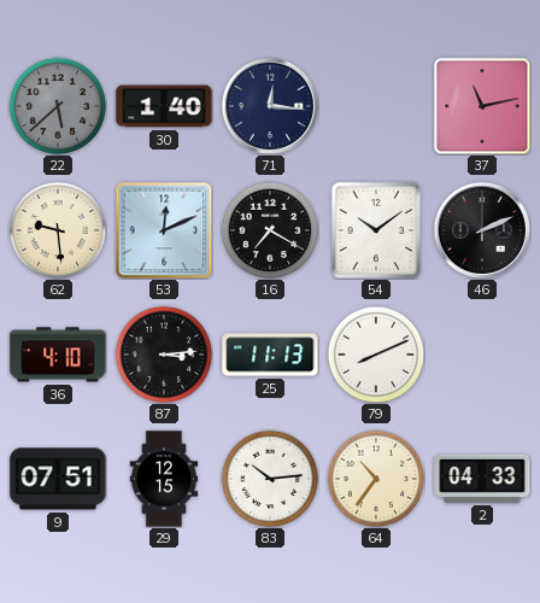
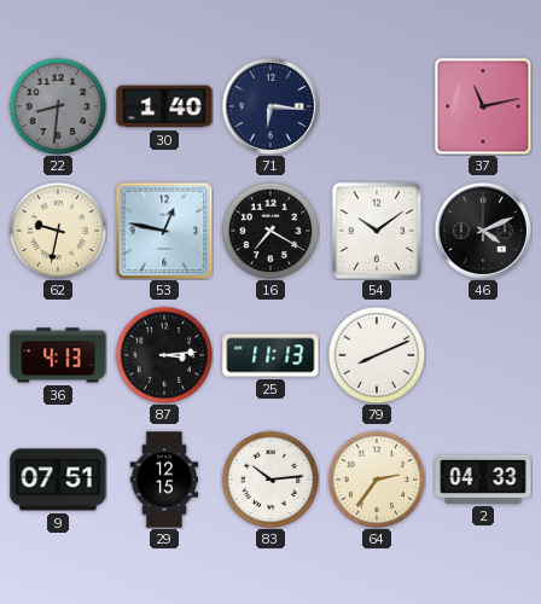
22: 5:38 -> 8:31
71: 12:16 -> 6:16
62: 9:29 -> 9:32
53: 12:11 -> 12:47
46: 2:11 -> 4:11
36: 4:10 -> 4:13
64: 10:36 -> 2:36
